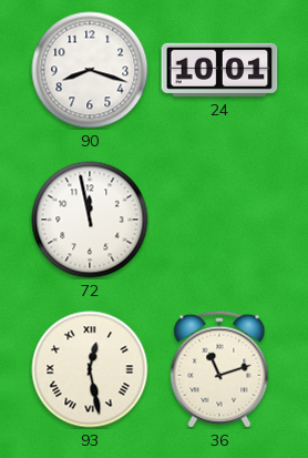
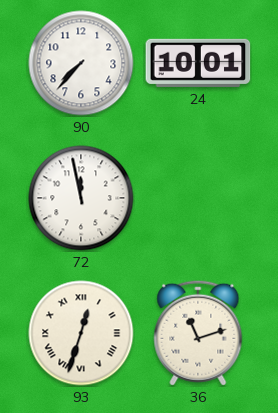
90: 8:18 -> 7:37
93: 12:28 -> 12:33
